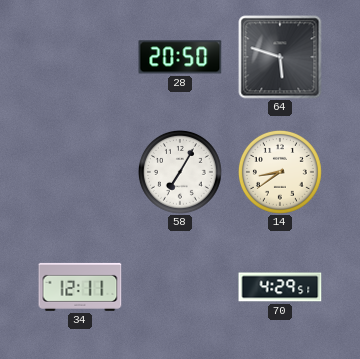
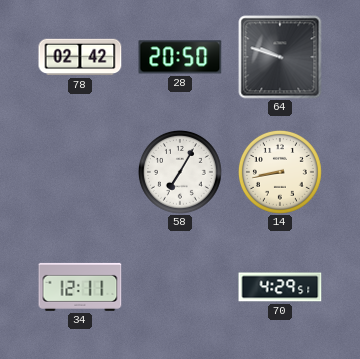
78: none -> 02:42
64: 5:48 -> 9:48
14: 8:39 -> 8:43
